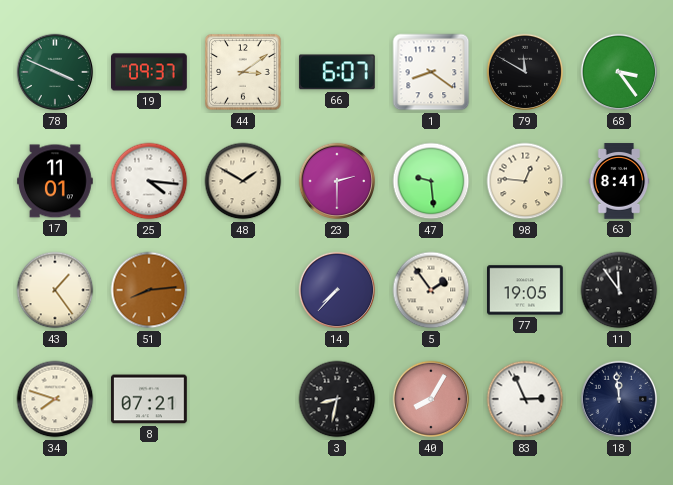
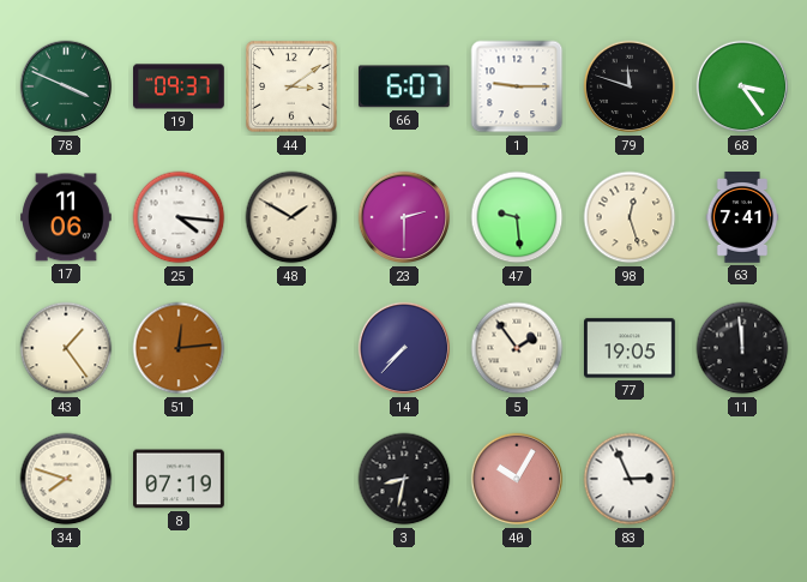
1: 8:21 -> 9:15
79: 11:50 -> 11:48
17: 11:01 -> 11:06
98: 12:46 -> 12:27
63: 8:41 -> 7:41
51: 8:14 -> 12:14
11: 11:54 -> 11:59
8: 07:21 -> 07:19
40: 8:05 -> 10:05
18: 11:59 -> none
